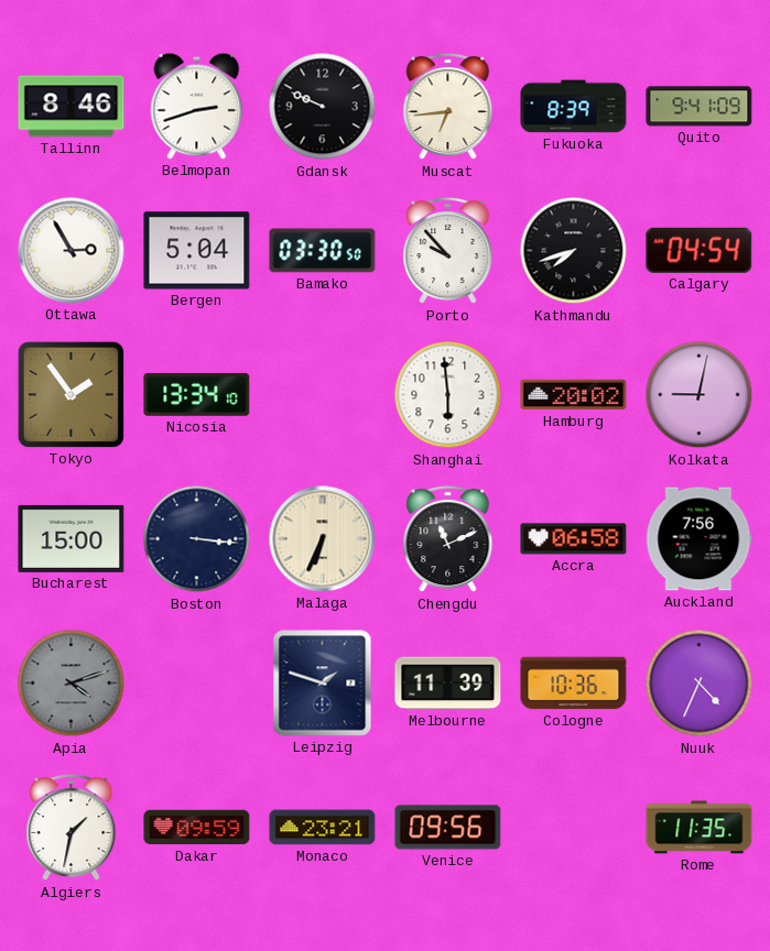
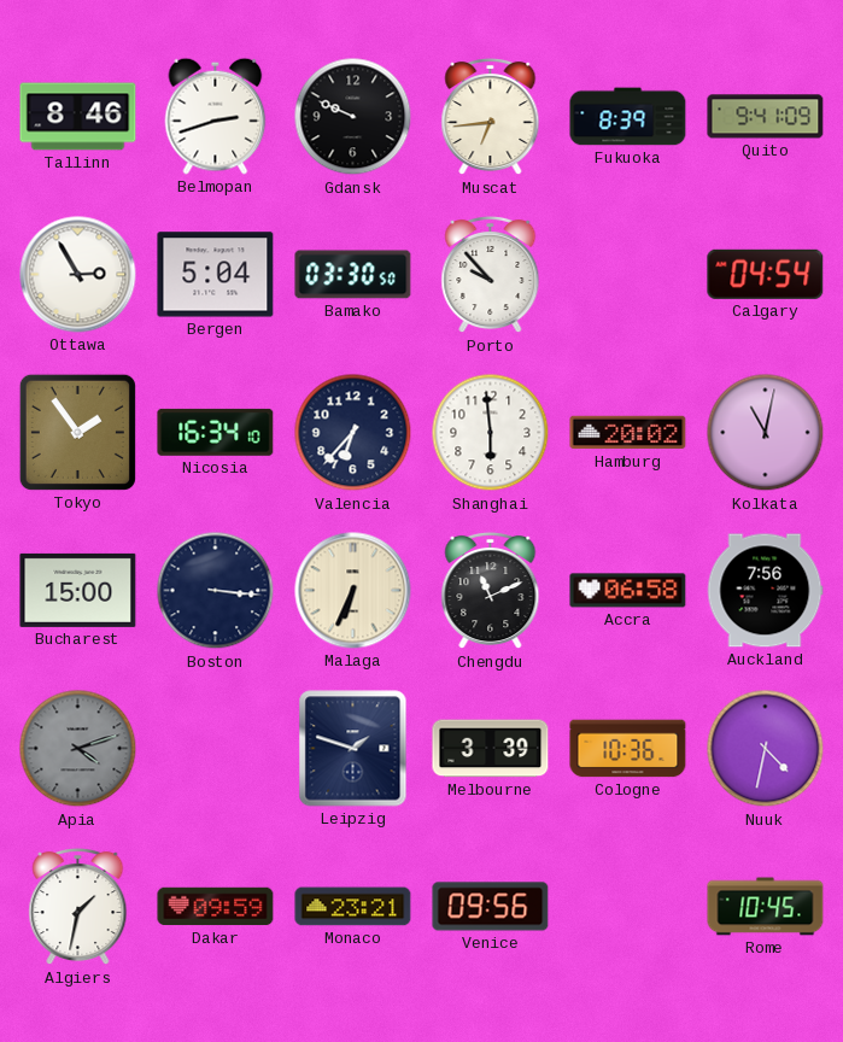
Kathmandu: 7:42 -> none
Nicosia: 13:34 -> 16:34
Valencia: none -> 6:37
Kolkata: 9:02 -> 11:02
Melbourne: 11:39 -> 3:39
Nuuk: 4:34 -> 4:32
Rome: 11:35 -> 10:45
